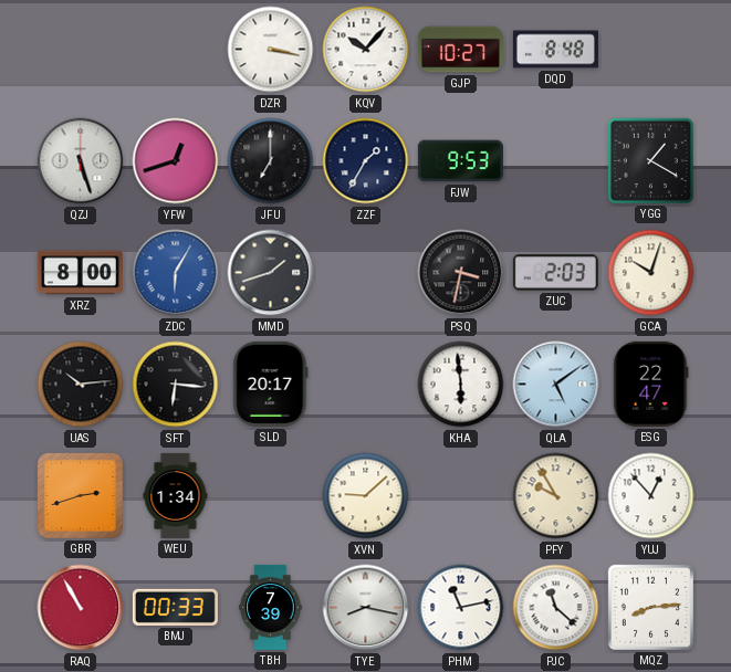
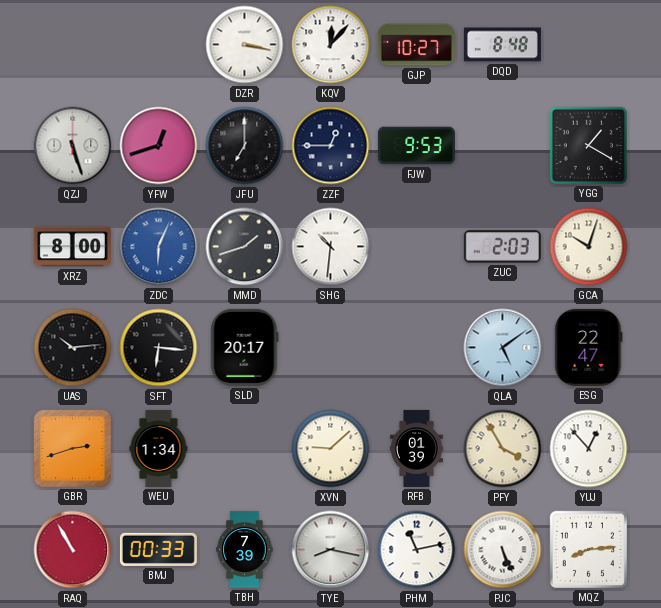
KQV: 10:07 -> 12:07
ZZF: 1:35 -> 12:45
ZDC: 6:05 -> 6:04
SHG: none -> 10:31
PSQ: 3:32 -> none
KHA: 5:59 -> none
RFB: none -> 01:39
PFY: 9:55 -> 3:55
PJC: 11:22 -> 5:26
